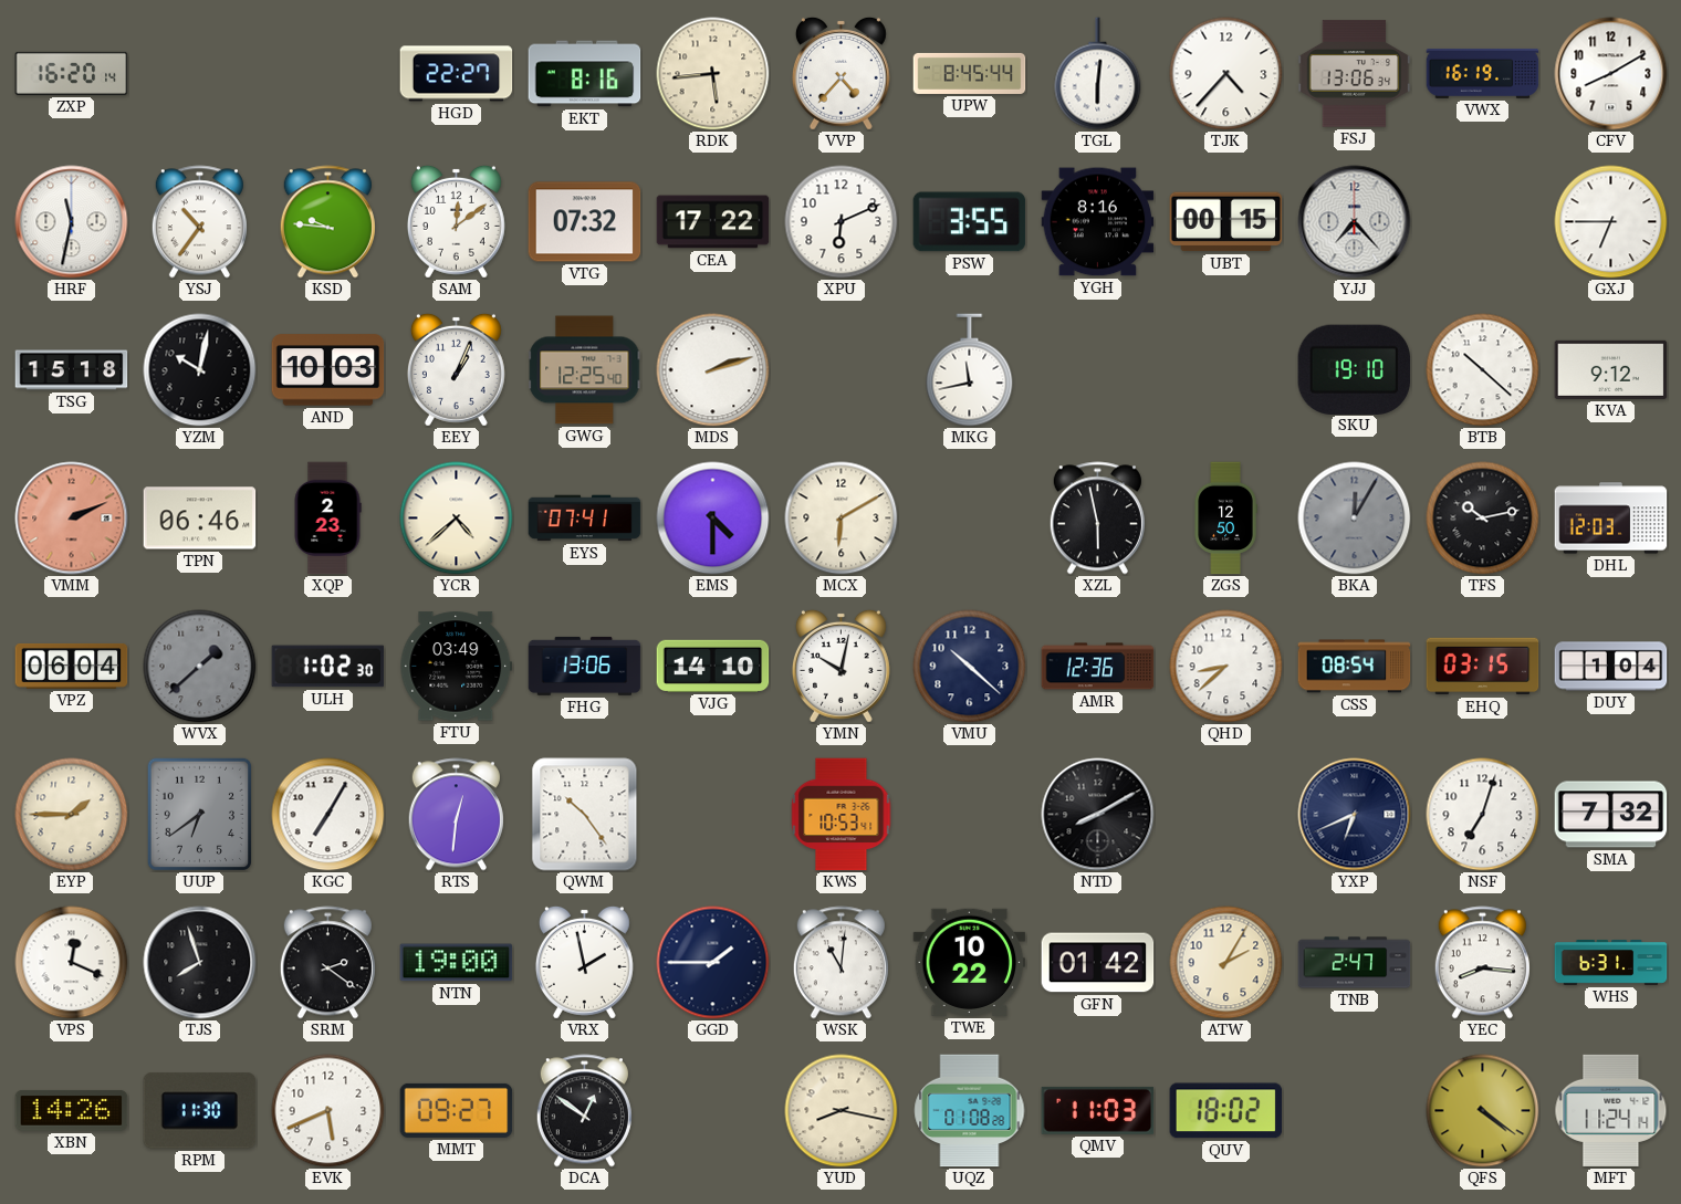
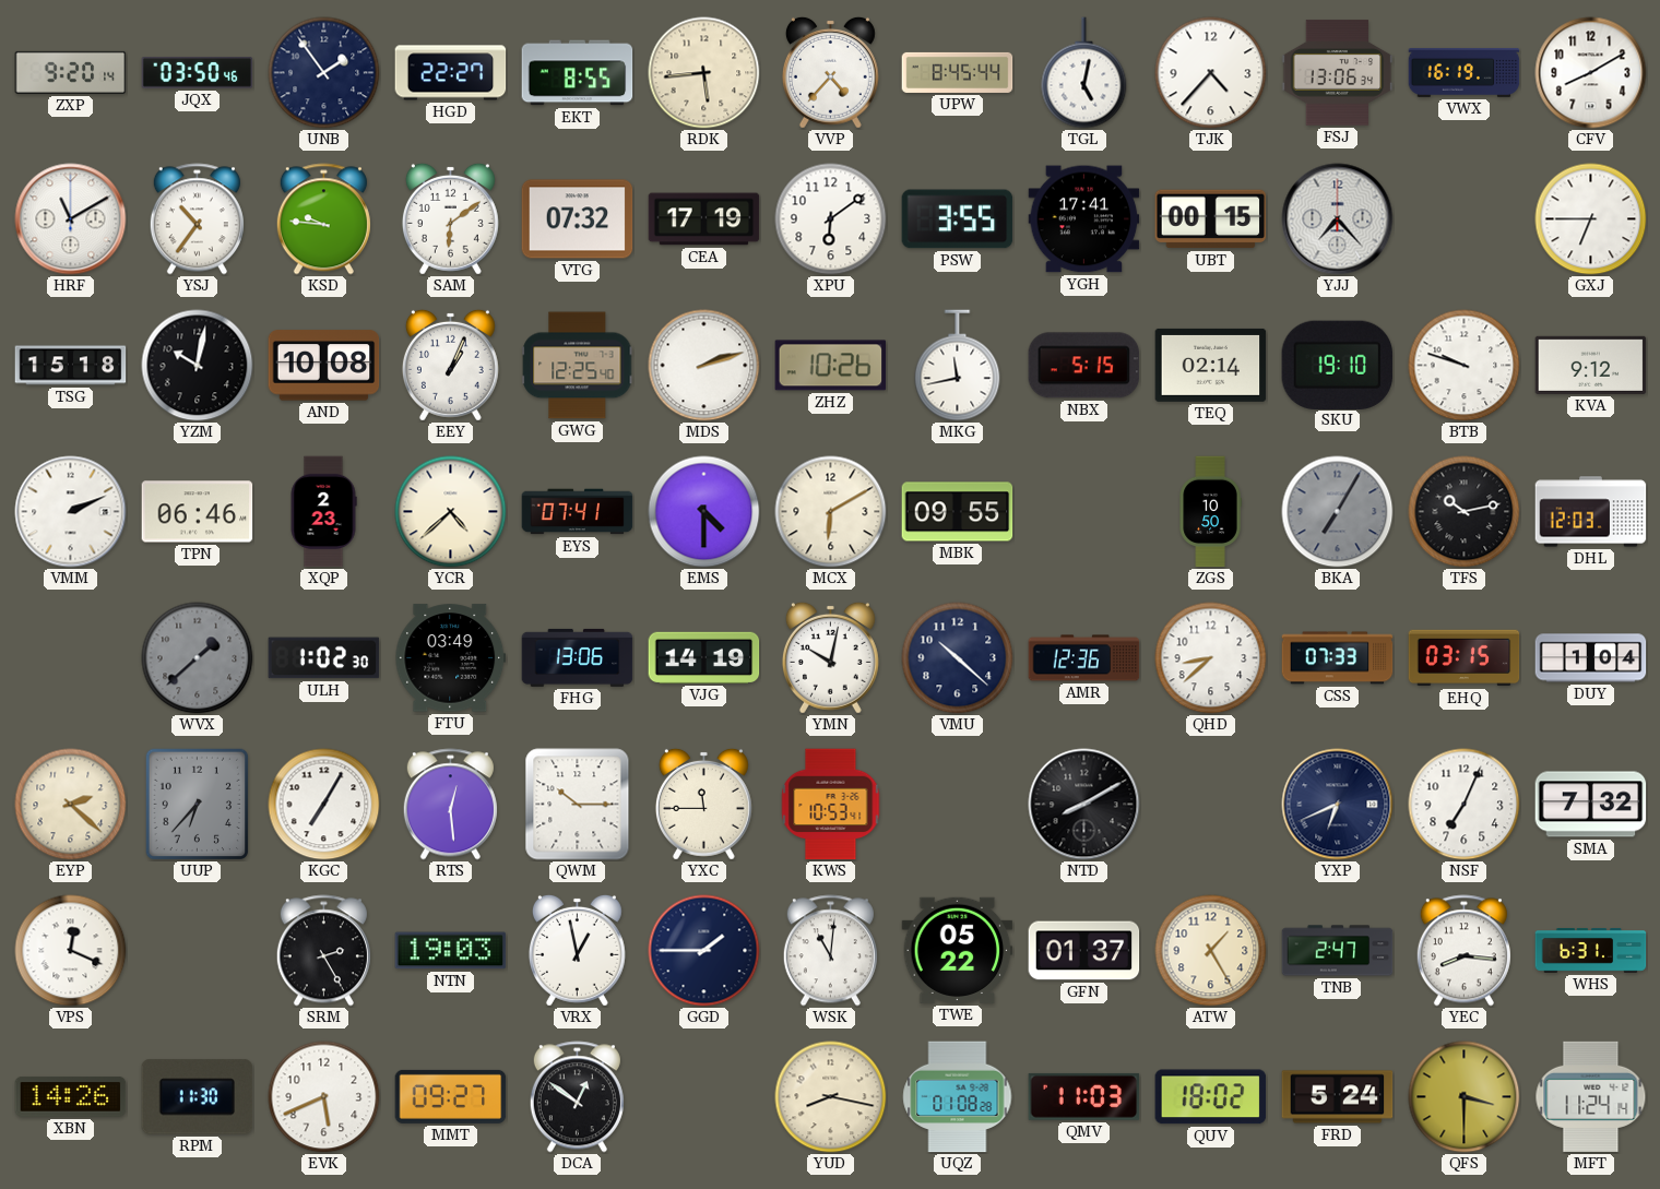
ZXP: 16:20 -> 9:20
JQX: none -> 03:50
UNB: none -> 1:54
EKT: 8:16 -> 8:55
TGL: 6:01 -> 5:02
HRF: 11:32 -> 11:10
SAM: 12:09 -> 6:09
CEA: 17:22 -> 17:19
XPU: 6:11 -> 6:09
YGH: 8:16 -> 17:41
AND: 10:03 -> 10:08
ZHZ: none -> 10:26
NBX: none -> 5:15
TEQ: none -> 02:14
BTB: 10:22 -> 9:48
VMM dial: salmon -> white
MBK: none -> 09:55
XZL: 5:58 -> none
ZGS: 12:50 -> 10:50
BKA: 12:05 -> 7:05
VPZ: 06:04 -> none
VJG: 14:10 -> 14:19
CSS: 08:54 -> 07:33
EYP: 1:45 -> 2:22
UUP: 6:39 -> 6:37
RTS: 12:31 -> 12:29
QWM: 10:24 -> 10:15
YXC: none -> 11:45
NSF: 7:03 -> 7:04
TJS: 7:57 -> none
SRM: 2:21 -> 2:25
NTN: 19:00 -> 19:03
VRX: 1:58 -> 12:58
TWE: 10:22 -> 05:22
GFN: 01:42 -> 01:37
ATW: 2:05 -> 1:25
FRD: none -> 5:24
QFS: 4:21 -> 3:30
